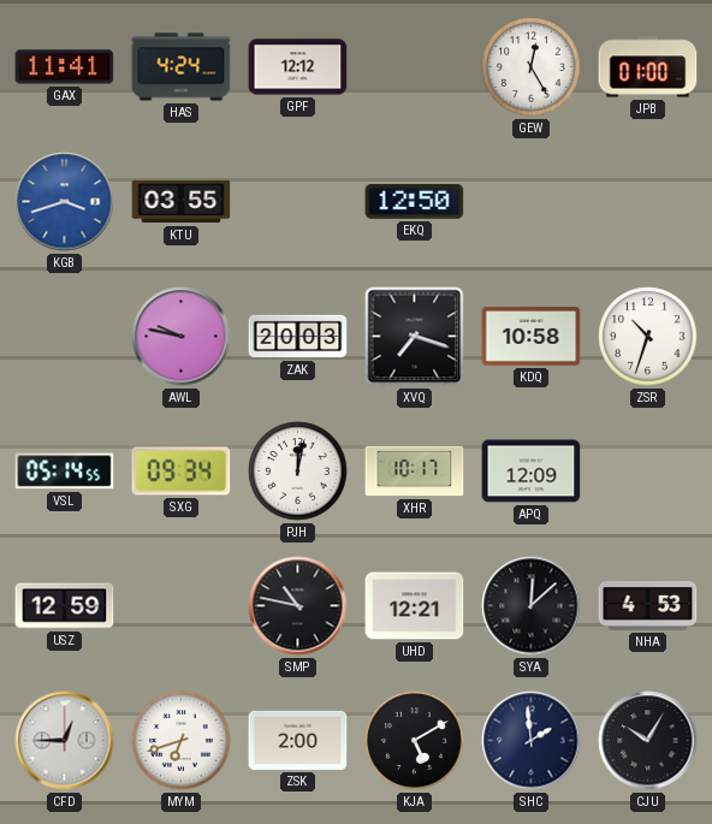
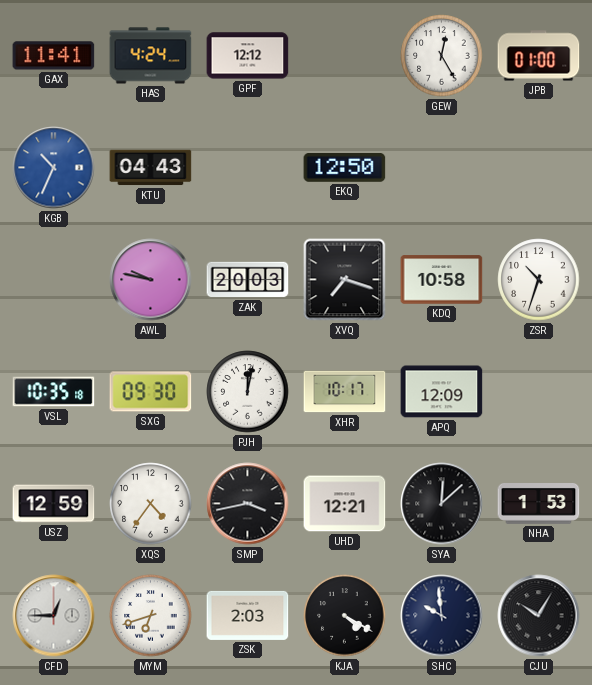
KGB: 3:42 -> 10:34
KTU: 03:55 -> 04:43
VSL: 05:14 -> 10:35
SXG: 09:34 -> 09:30
XQS: none -> 4:36
SMP: 10:47 -> 3:43
NHA: 4:53 -> 1:53
ZSK: 2:00 -> 2:03
KJA: 5:10 -> 4:20
SHC: 1:59 -> 9:59
